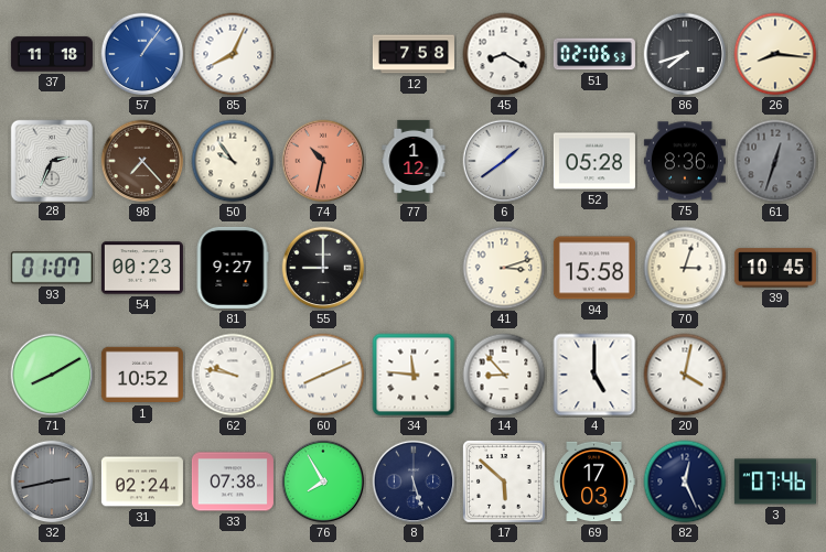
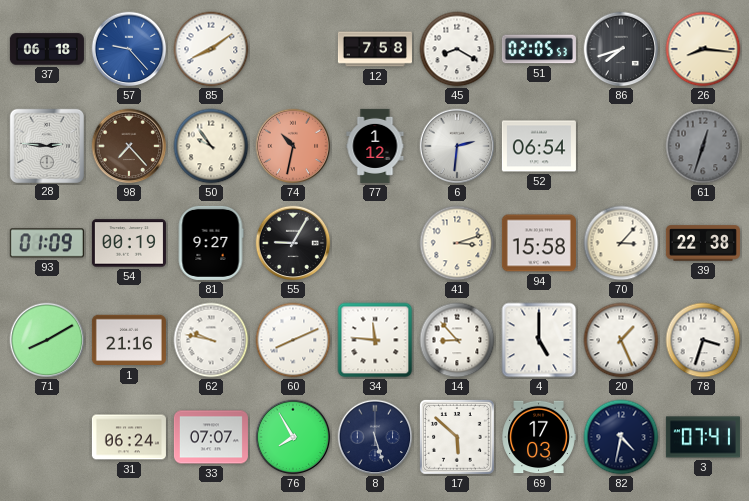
37: 11:18 -> 06:18
57: 1:06 -> 9:23
85: 8:04 -> 8:09
51: 02:06 -> 02:05
28: 2:34 -> 2:46
6: 1:39 -> 2:31
52: 05:28 -> 06:54
75: 8:36 -> none
93: 01:07 -> 01:09
54: 00:23 -> 00:19
55: 9:00 -> 9:05
70: 3:03 -> 3:07
39: 10:45 -> 22:38
1: 10:52 -> 21:16
20: 4:02 -> 1:26
78: none -> 3:33
32: 2:43 -> none
31: 02:24 -> 06:24
33: 07:38 -> 07:07
82: 12:26 -> 4:32
3: 07:46 -> 07:41
